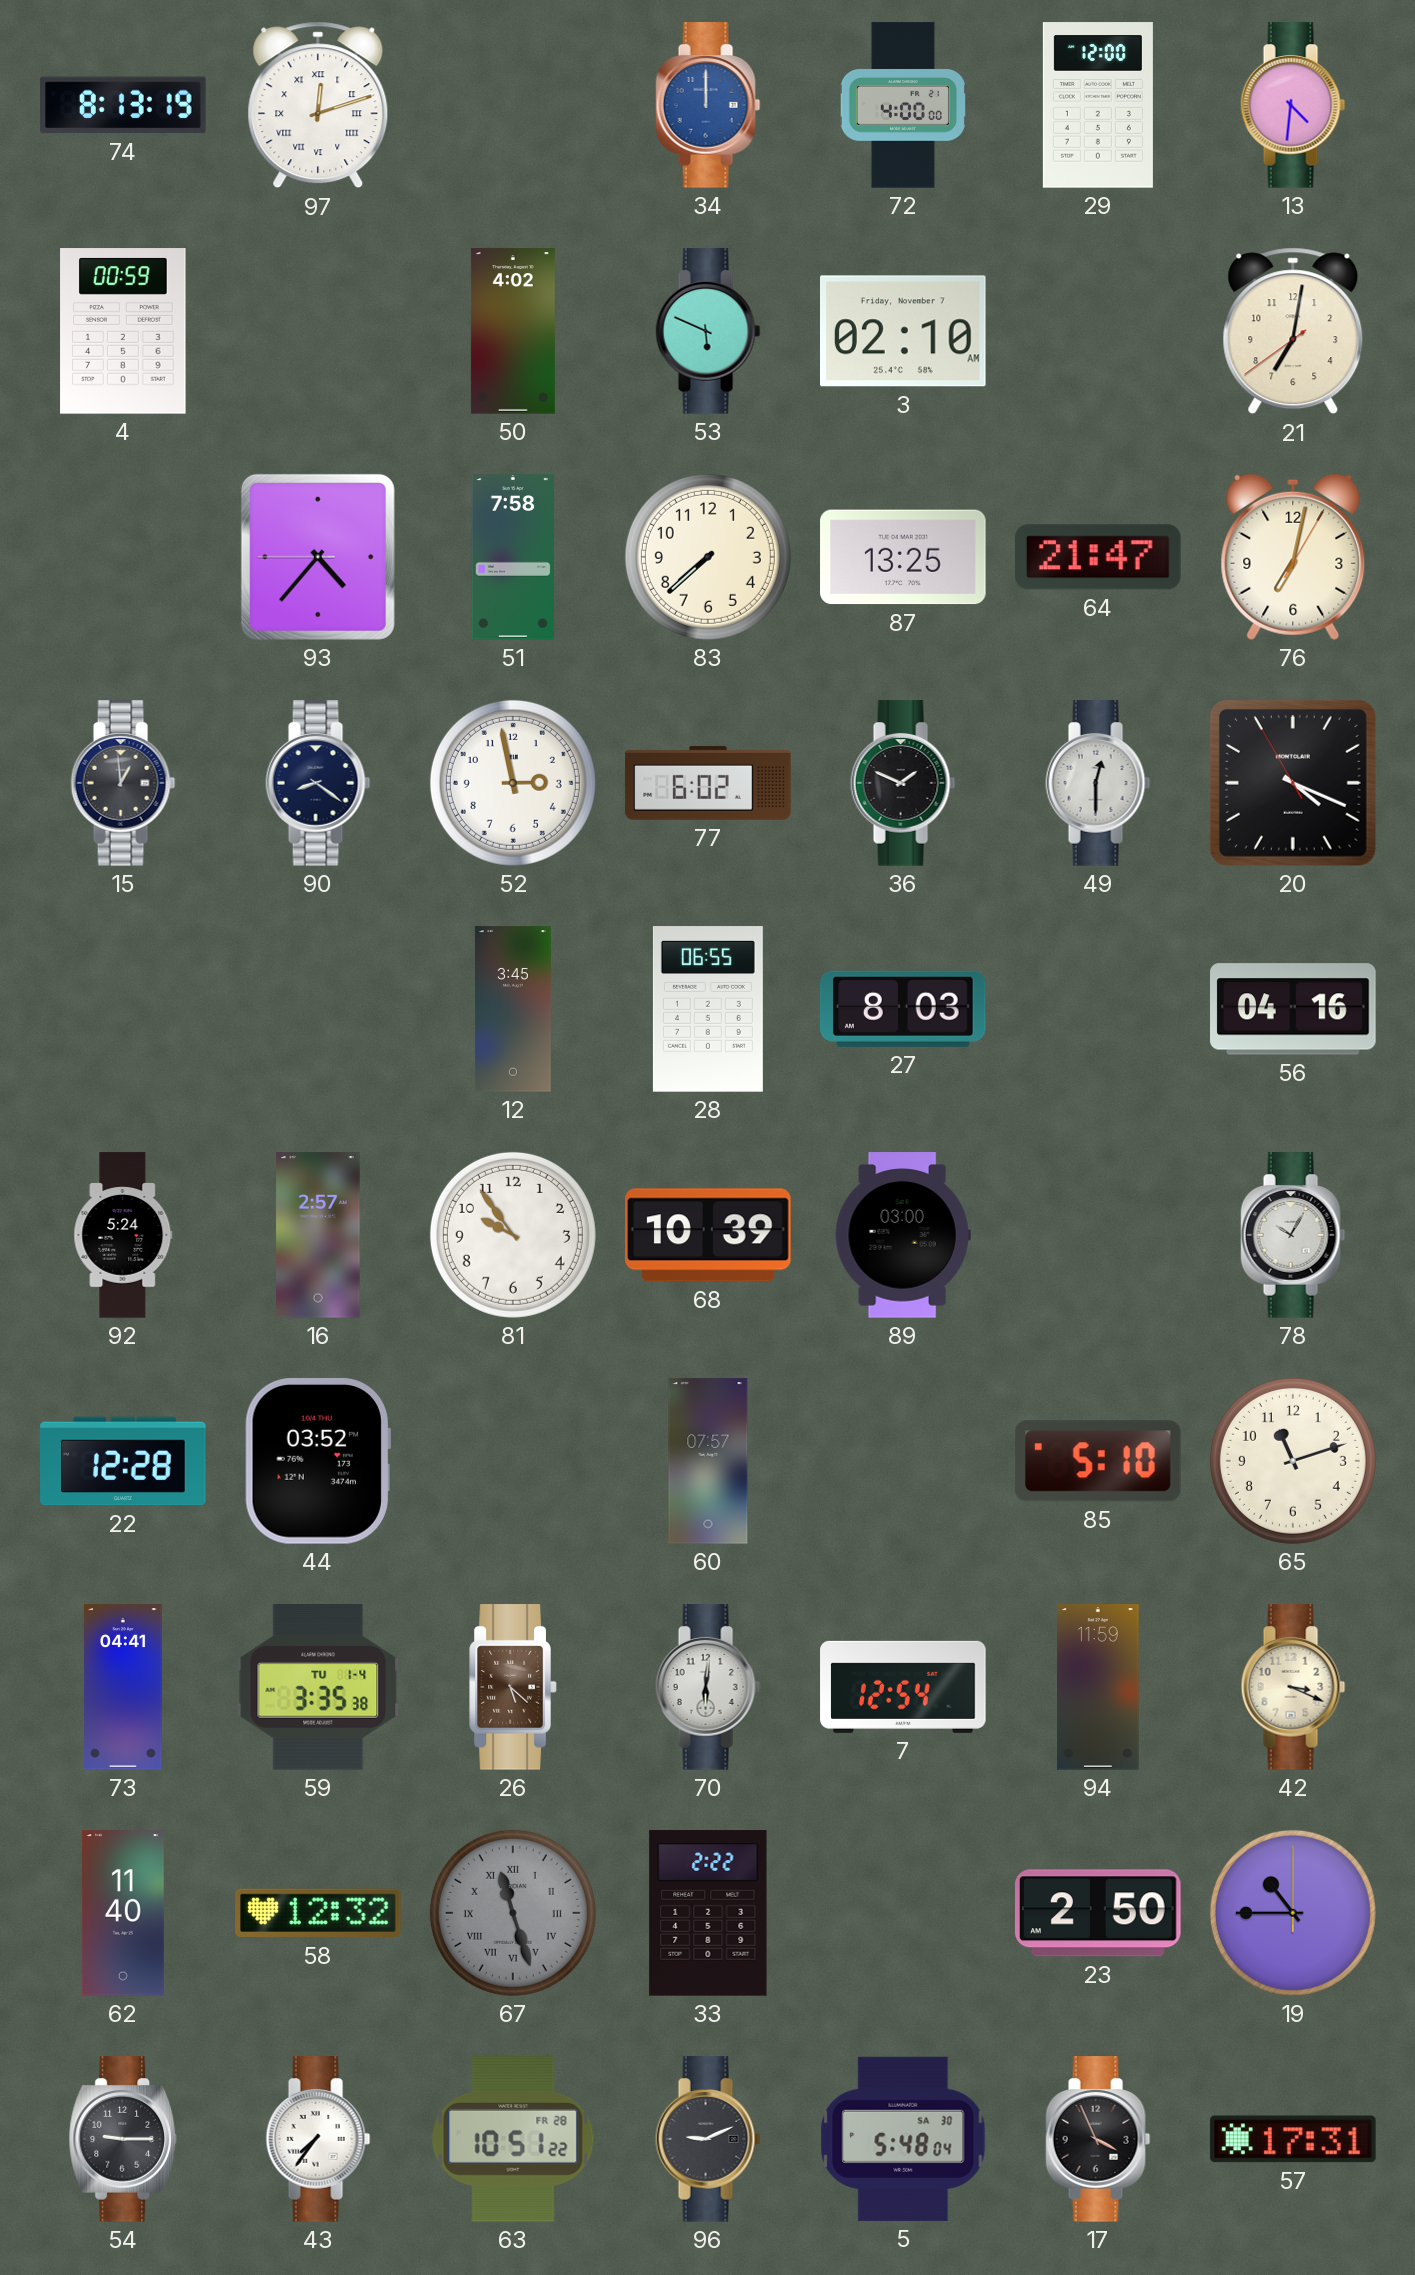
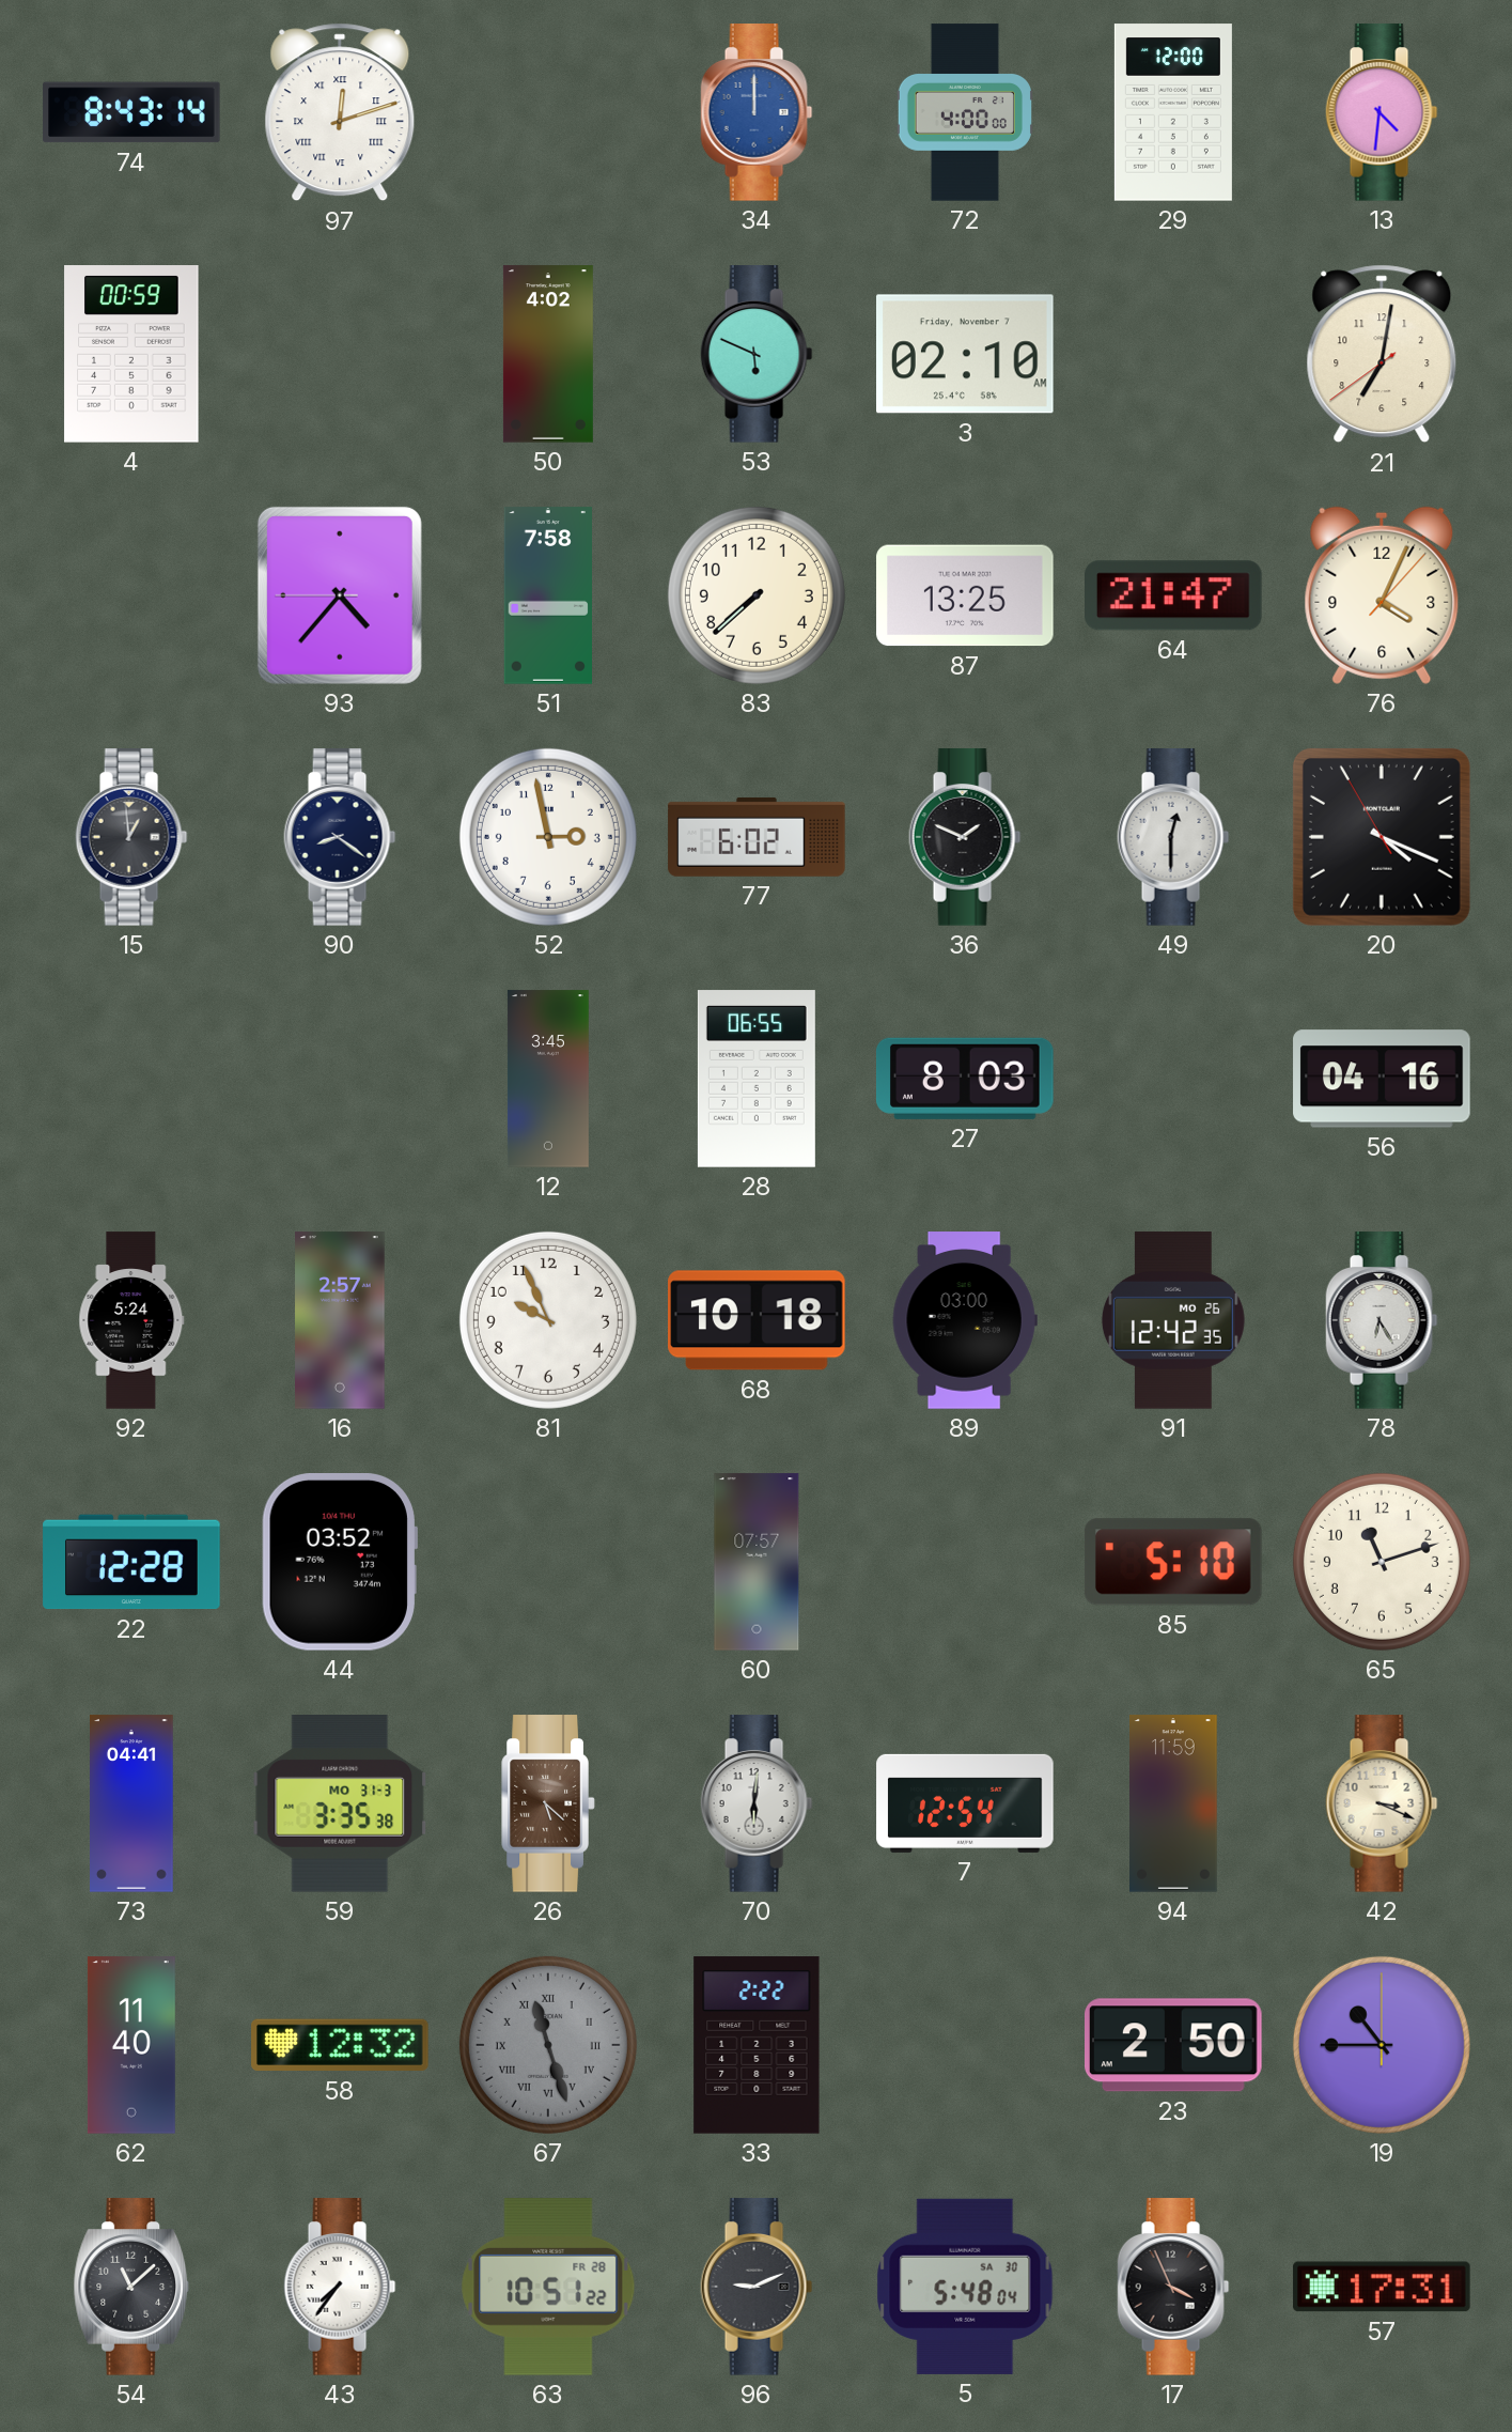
74: 8:13 -> 8:43
76: 7:02 -> 4:04
81: 9:54 -> 9:56
68: 10:39 -> 10:18
91: none -> 12:42
78: 10:05 -> 6:25
59 date: TU 1-4 -> MO 31-3
54: 9:15 -> 11:08
